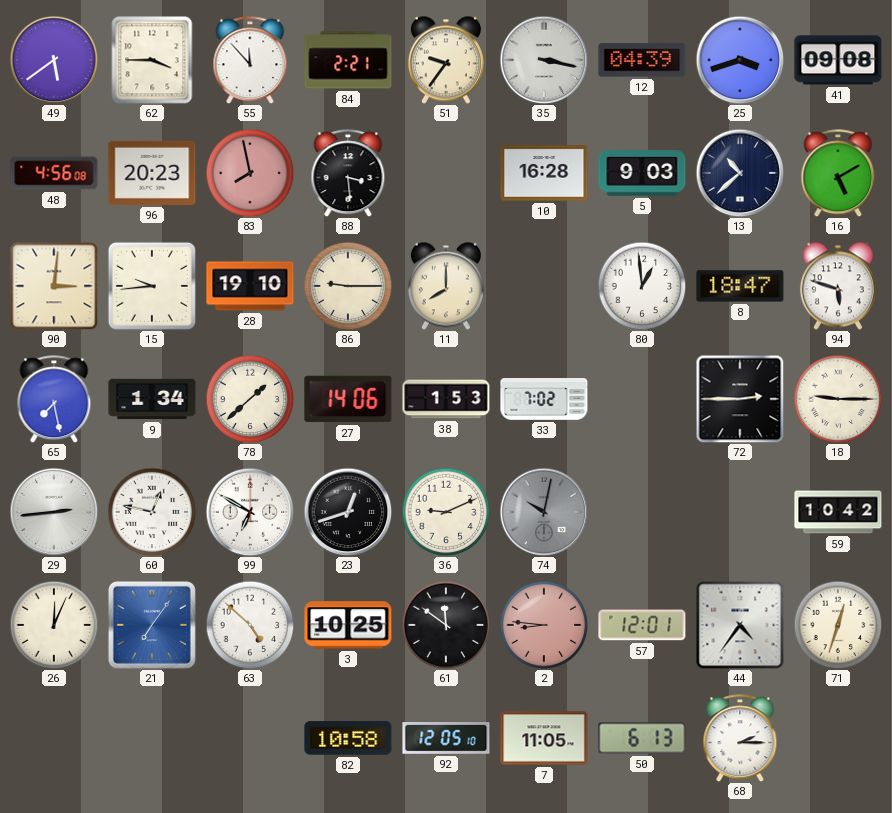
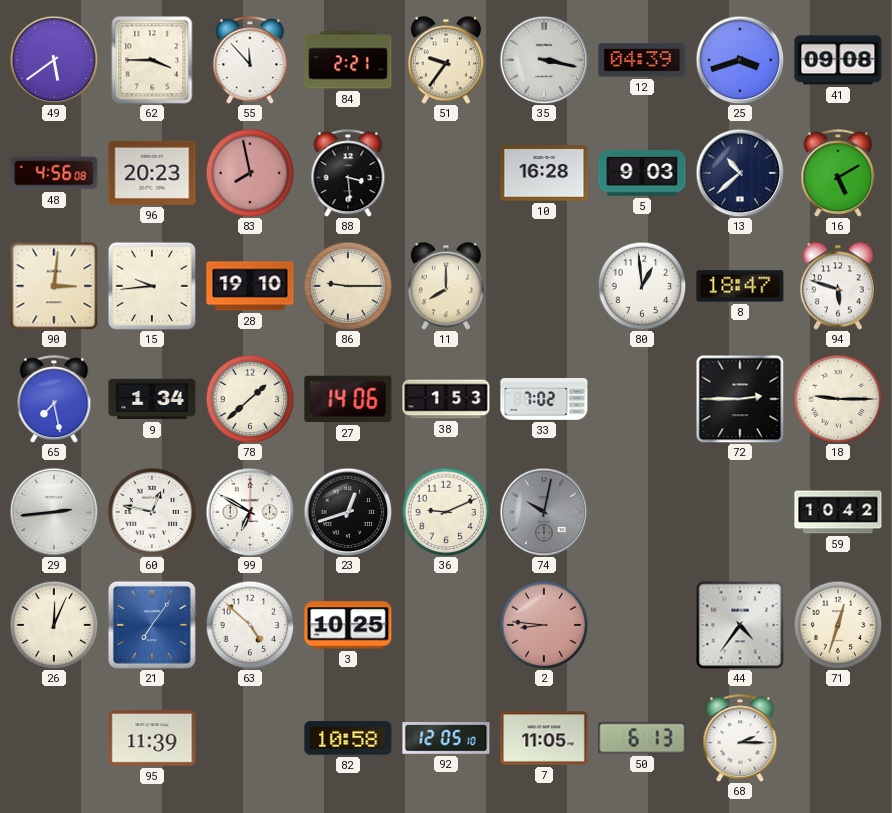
61: 11:51 -> none
57: 12:01 -> none
95: none -> 11:39
